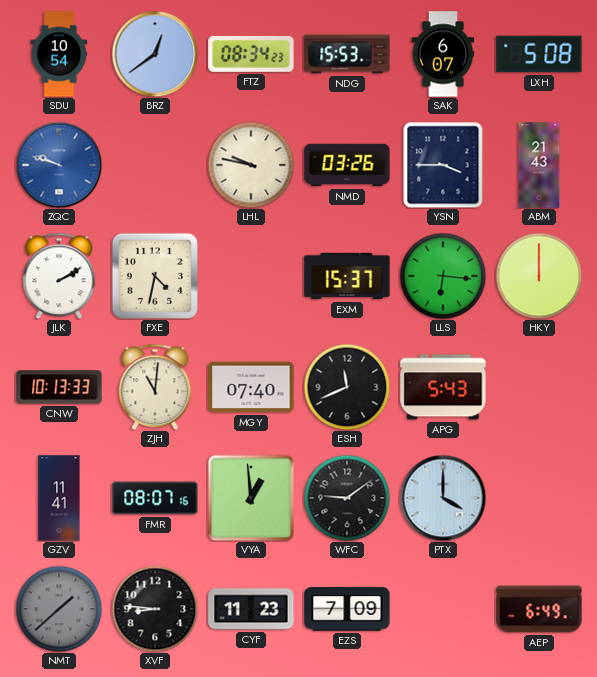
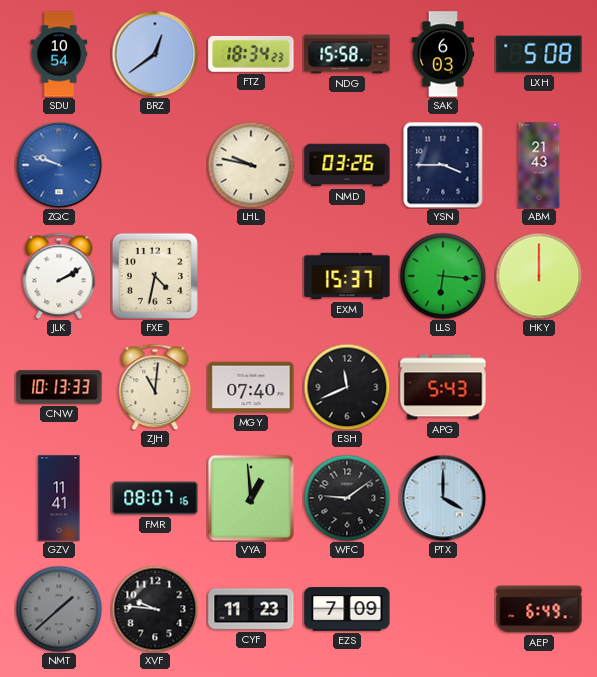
FTZ: 08:34 -> 18:34
NDG: 15:53 -> 15:58
SAK: 6:07 -> 6:03
XVF: 8:46 -> 9:46
